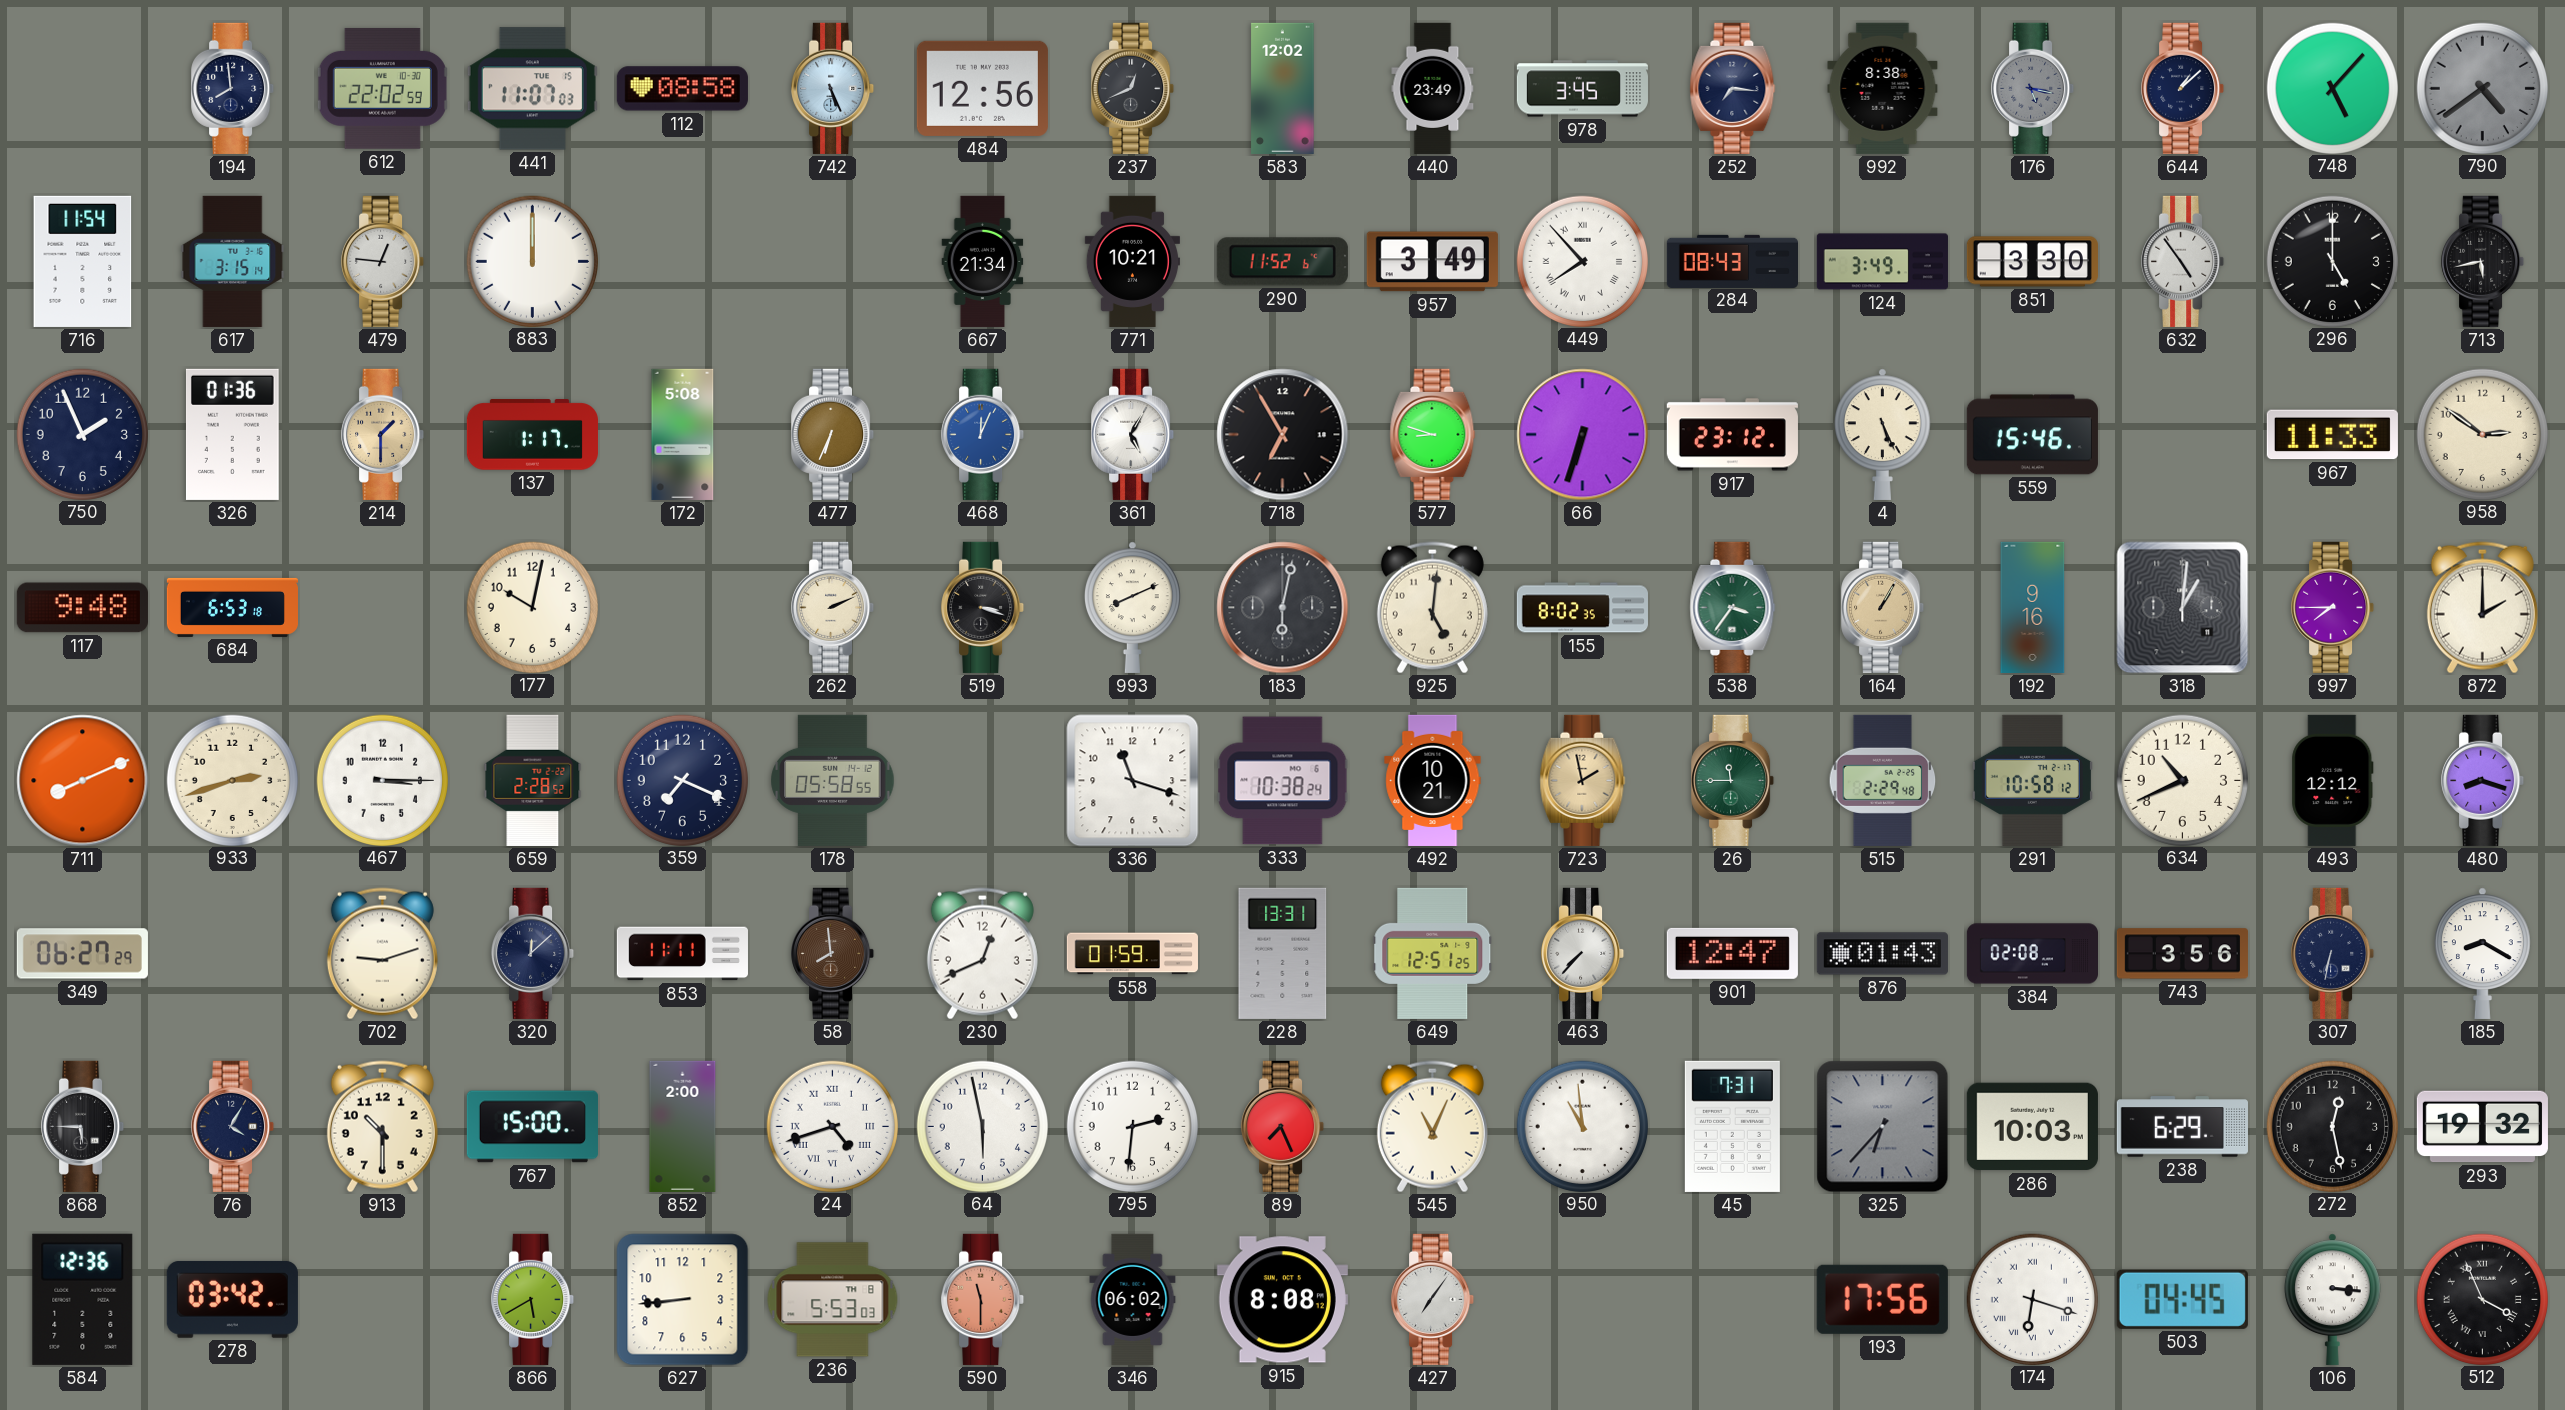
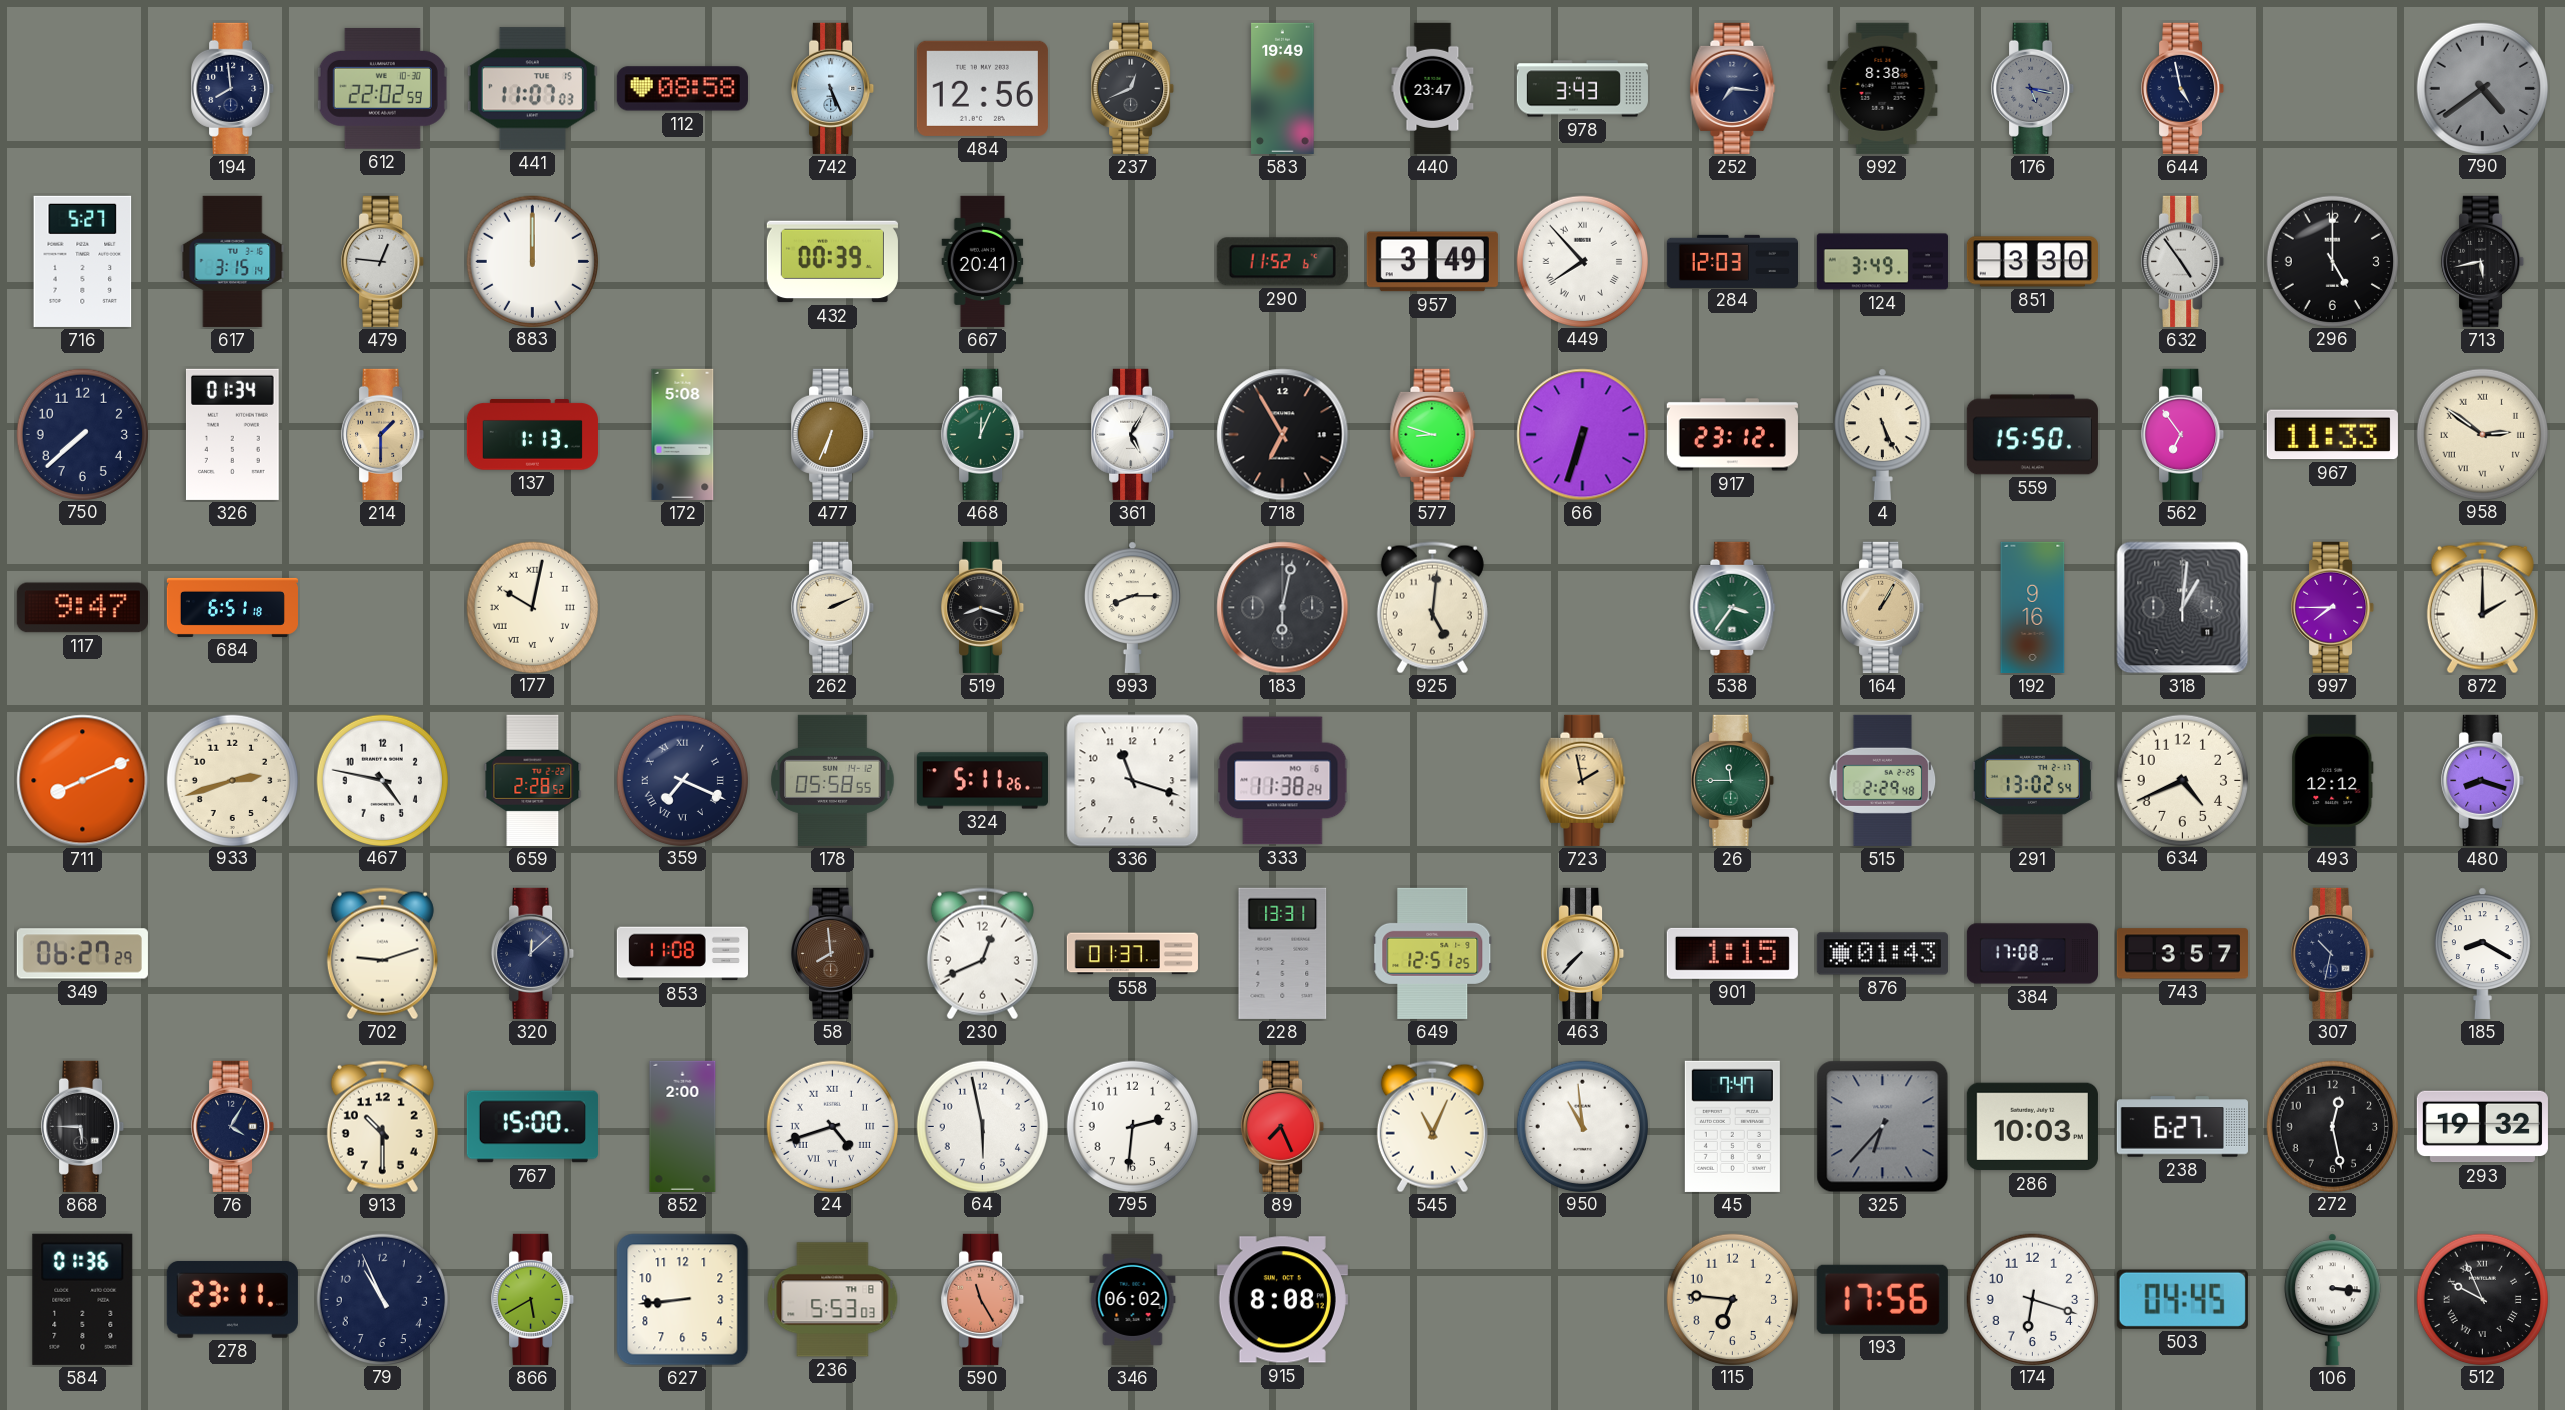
583: 12:02 -> 19:49
440: 23:49 -> 23:47
978: 3:45 -> 3:43
644: 1:08 -> 4:58
748: 5:07 -> none
716: 11:54 -> 5:27
432: none -> 00:39
667: 21:34 -> 20:41
771: 10:21 -> none
284: 08:43 -> 12:03
750: 1:56 -> 7:38
326: 01:36 -> 01:34
137: 1:17 -> 1:13
468 dial: blue -> green
559: 15:46 -> 15:50
562: none -> 6:54
958 numerals: Arabic -> Roman
117: 9:48 -> 9:47
684: 6:53 -> 6:51
177 numerals: Arabic -> Roman
519: 3:18 -> 8:18
993: 8:11 -> 8:15
155: 8:02 -> none
467: 3:15 -> 4:47
359 numerals: Arabic -> Roman
324: none -> 5:11
333: 10:38 -> 11:38
492: 10:21 -> none
291: 10:58 -> 13:02
634: 10:41 -> 4:41
853: 11:11 -> 11:08
558: 01:59 -> 01:37
901: 12:47 -> 1:15
384: 02:08 -> 17:08
743: 3:56 -> 3:57
307: 6:32 -> 10:32
45: 7:31 -> 7:47
238: 6:29 -> 6:27
584: 12:36 -> 01:36
278: 03:42 -> 23:11
79: none -> 10:56
590: 11:30 -> 11:25
427: 7:06 -> none
115: none -> 6:46
174 numerals: Roman -> Arabic
512: 3:56 -> 9:56
